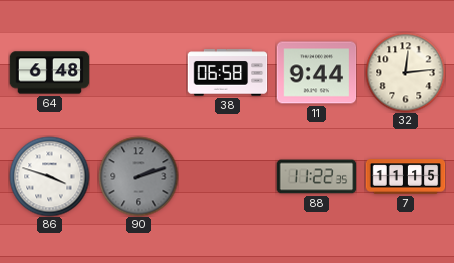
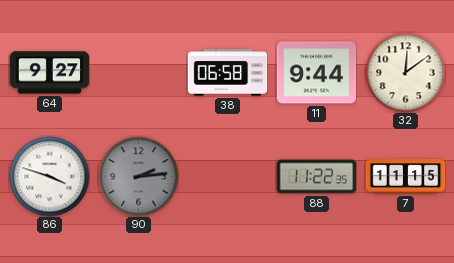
64: 6:48 -> 9:27
32: 12:14 -> 12:09
90: 2:12 -> 2:14
